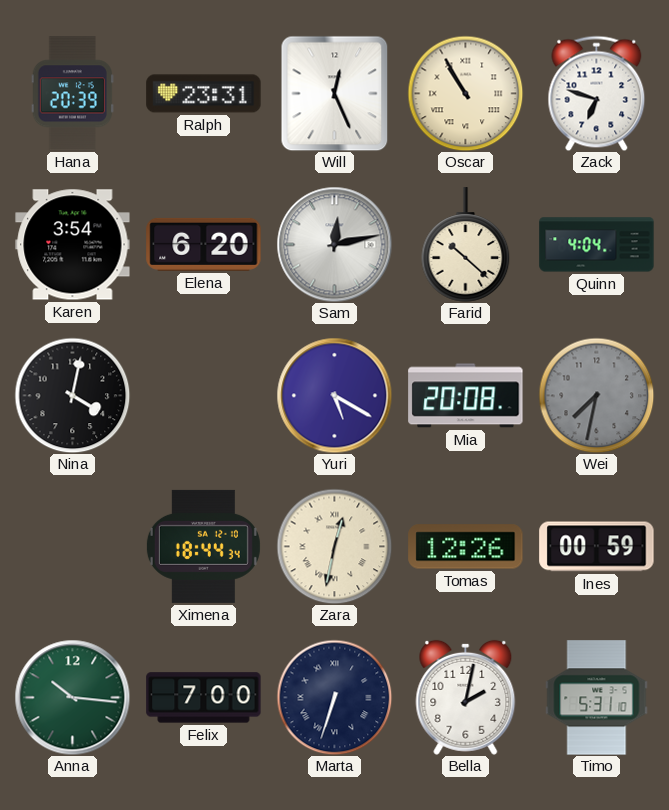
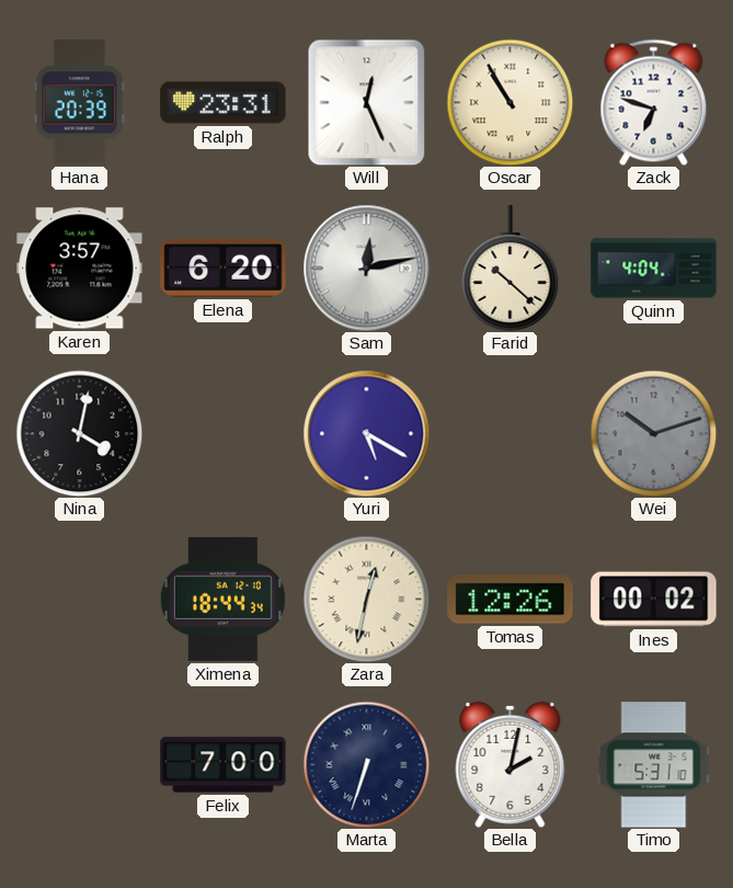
Karen: 3:54 -> 3:57
Mia: 20:08 -> none
Wei: 7:32 -> 10:12
Ines: 00:59 -> 00:02
Anna: 10:16 -> none
